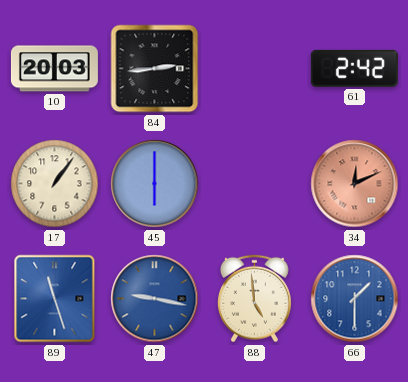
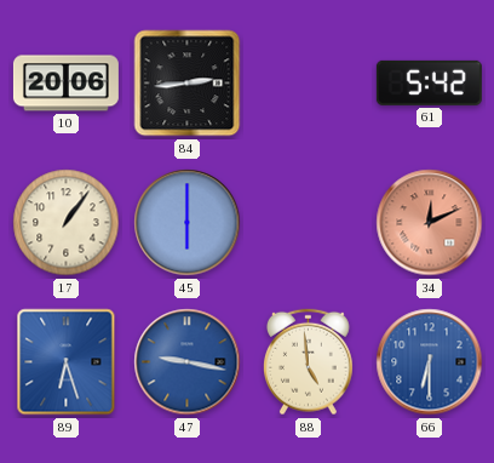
10: 20:03 -> 20:06
61: 2:42 -> 5:42
89: 11:27 -> 6:27
66: 1:30 -> 6:30
